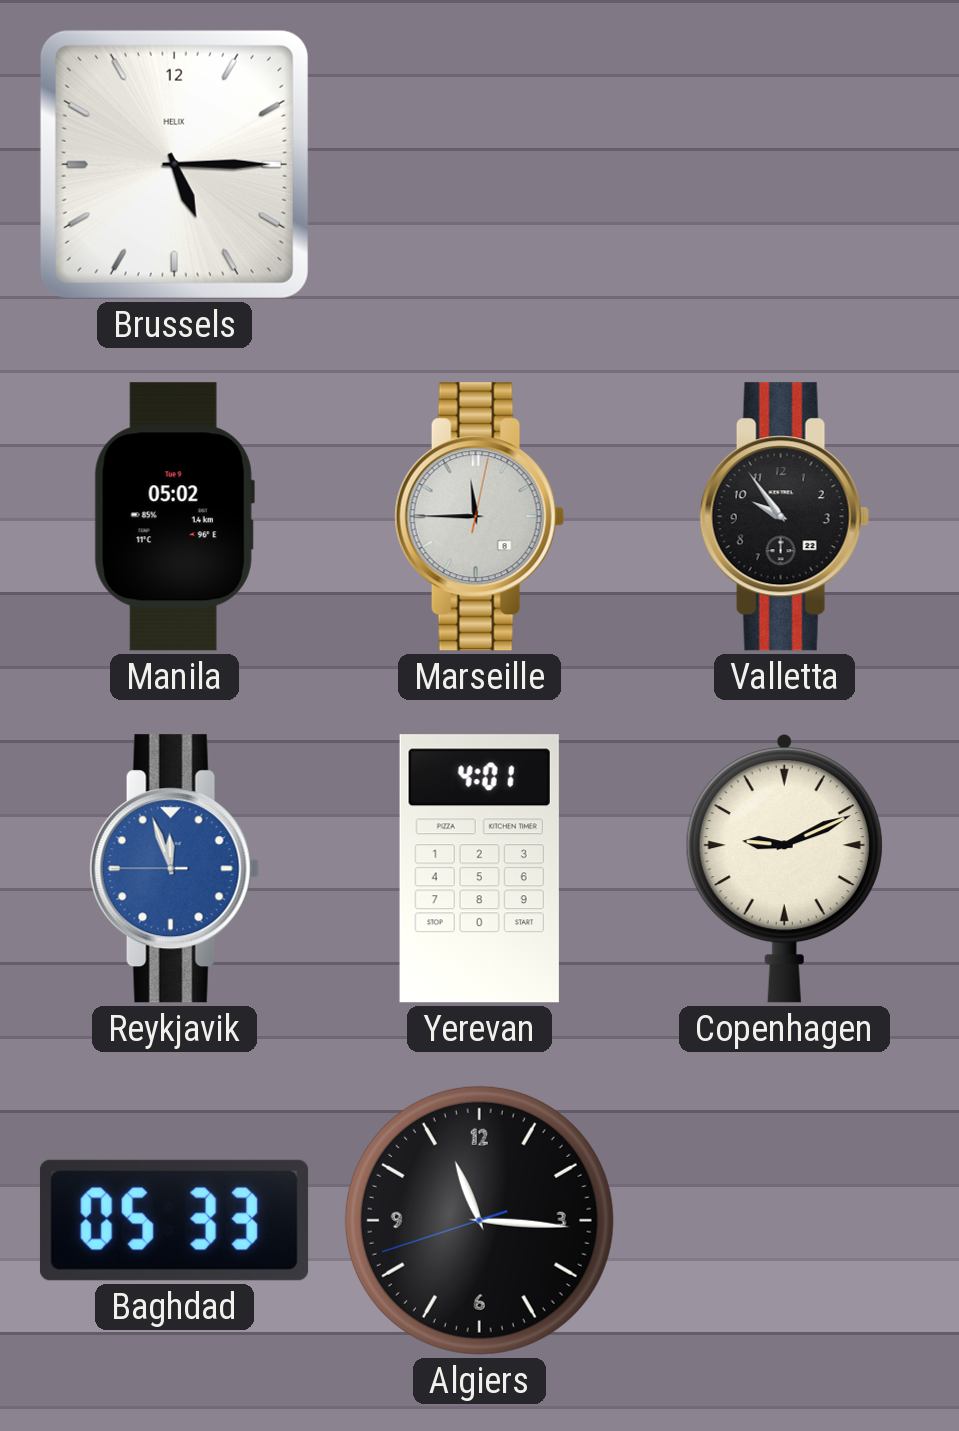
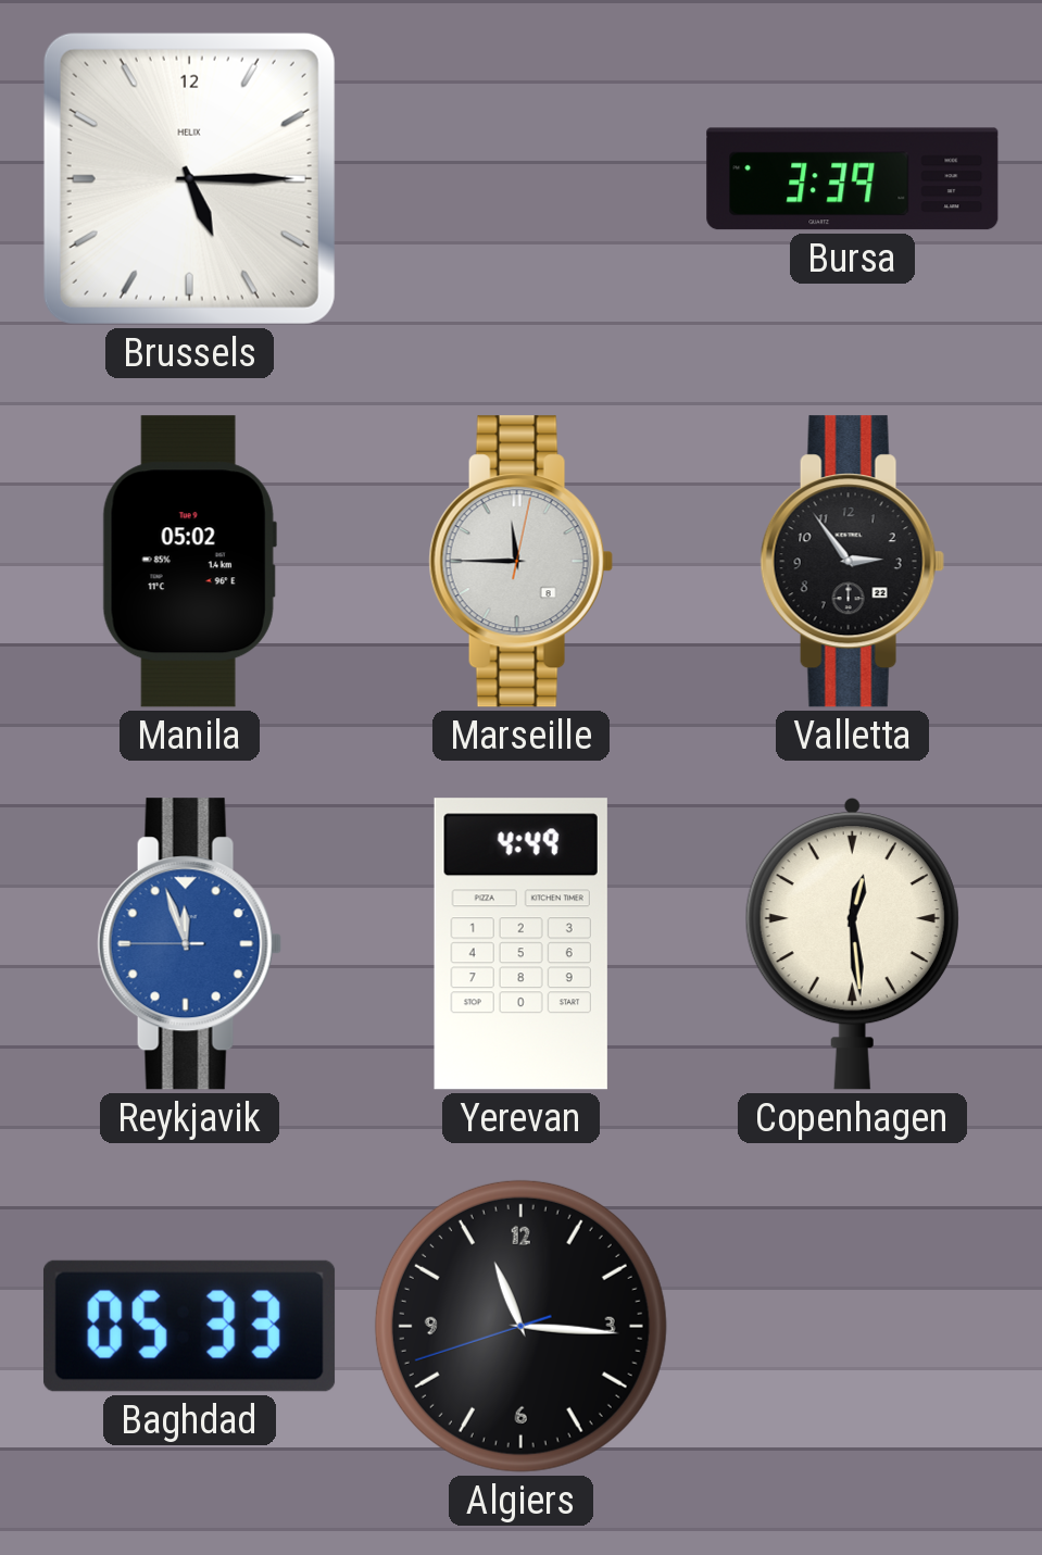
Bursa: none -> 3:39
Valletta: 9:54 -> 2:54
Yerevan: 4:01 -> 4:49
Copenhagen: 9:11 -> 12:29
